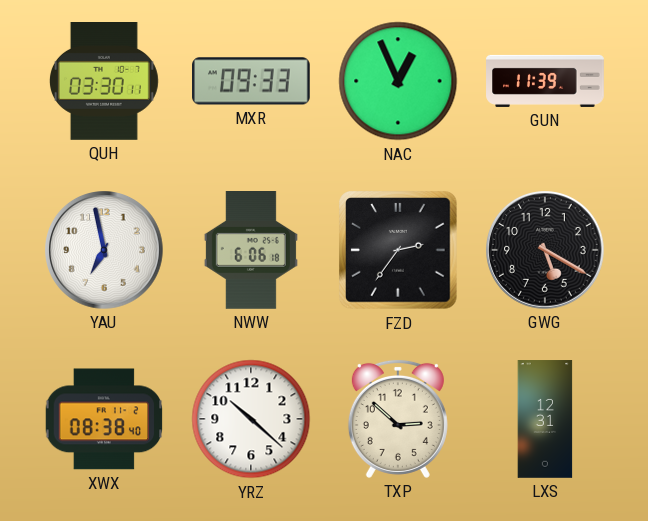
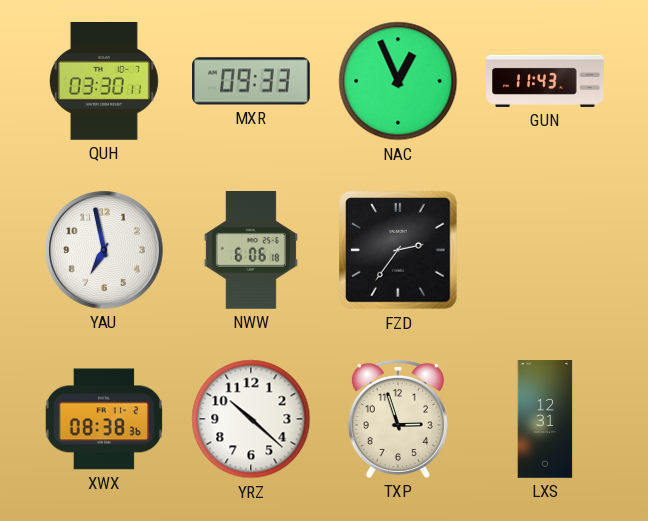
GUN: 11:39 -> 11:43
GWG: 5:20 -> none
XWX: 08:38:40 -> 08:38:36
TXP: 2:52 -> 2:57
